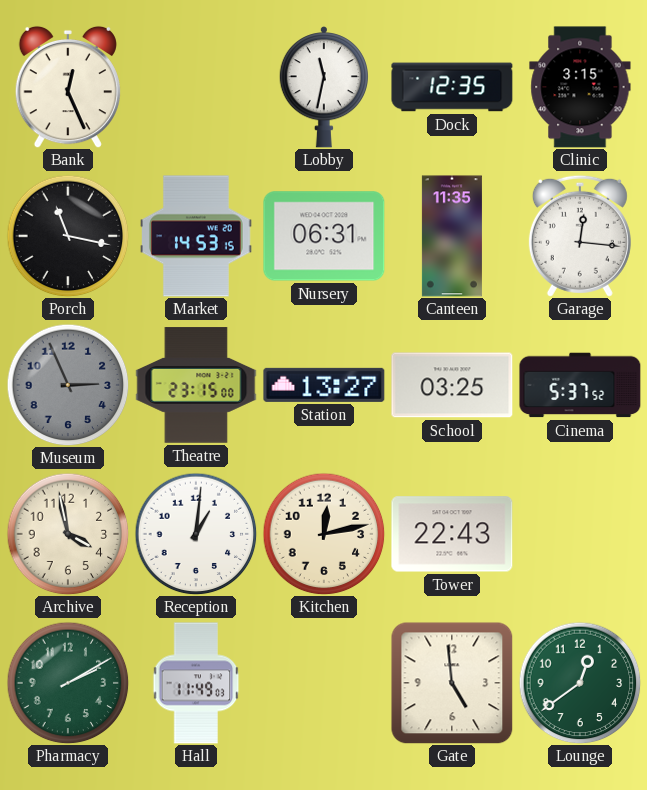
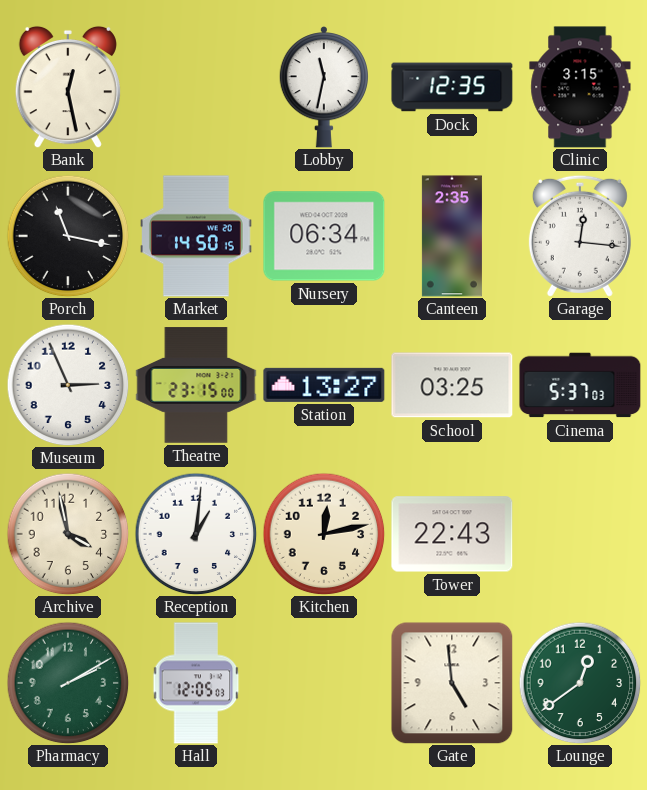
Bank: 12:26 -> 12:28
Market: 14:53 -> 14:50
Nursery: 06:31 -> 06:34
Canteen: 11:35 -> 2:35
Museum dial: grey -> white
Cinema: 5:37:52 -> 5:37:03
Hall: 11:49 -> 12:05
